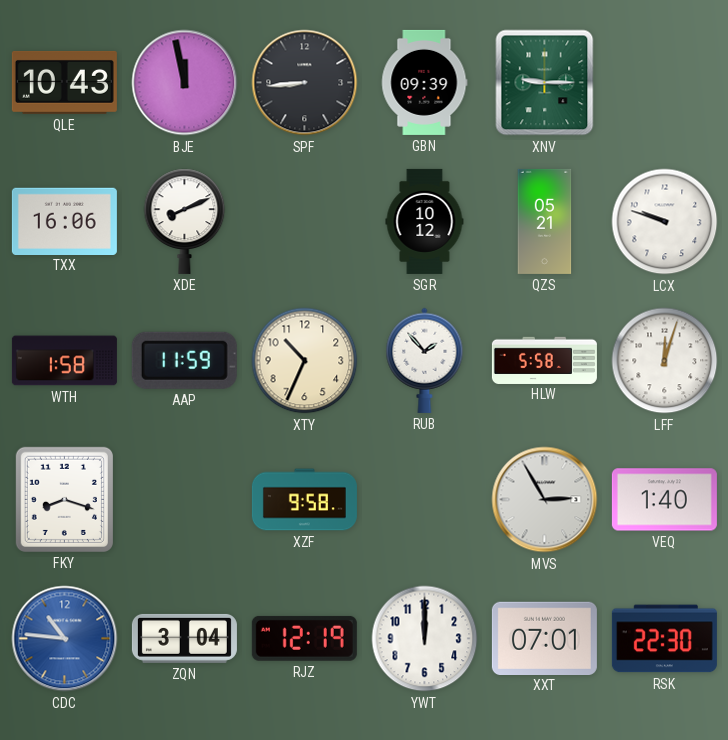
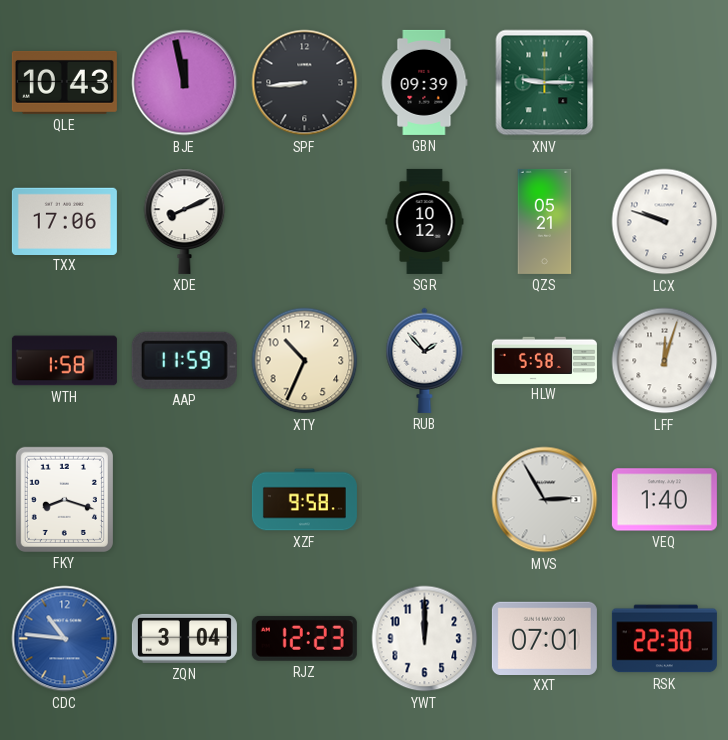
TXX: 16:06 -> 17:06
RJZ: 12:19 -> 12:23
